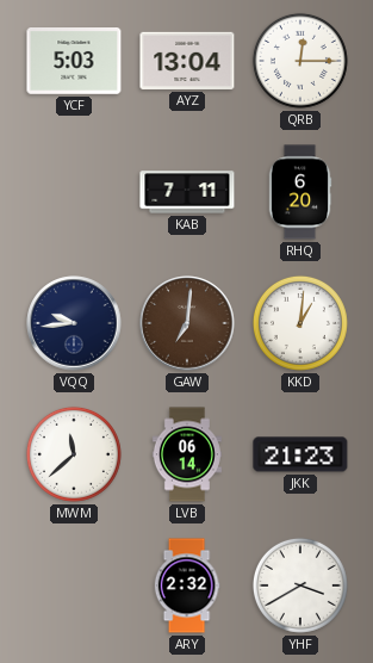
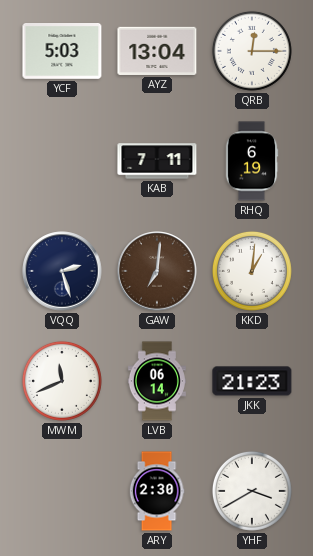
RHQ: 6:20 -> 6:19
VQQ: 9:44 -> 2:27
MWM: 11:38 -> 11:41
ARY: 2:32 -> 2:30
